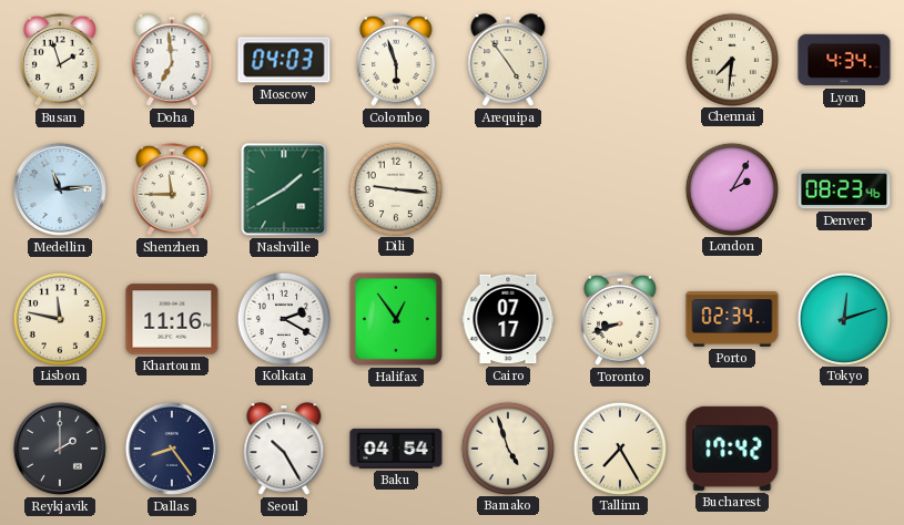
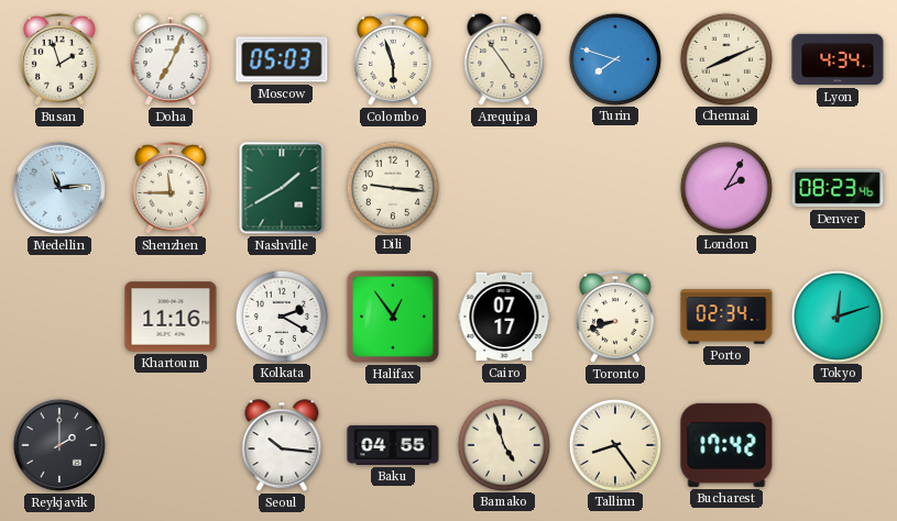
Doha: 6:59 -> 7:04
Moscow: 04:03 -> 05:03
Turin: none -> 7:48
Chennai: 7:31 -> 8:11
Lisbon: 11:47 -> none
Dallas: 8:24 -> none
Seoul: 10:25 -> 10:16
Baku: 04:54 -> 04:55
Tallinn: 7:25 -> 8:24
